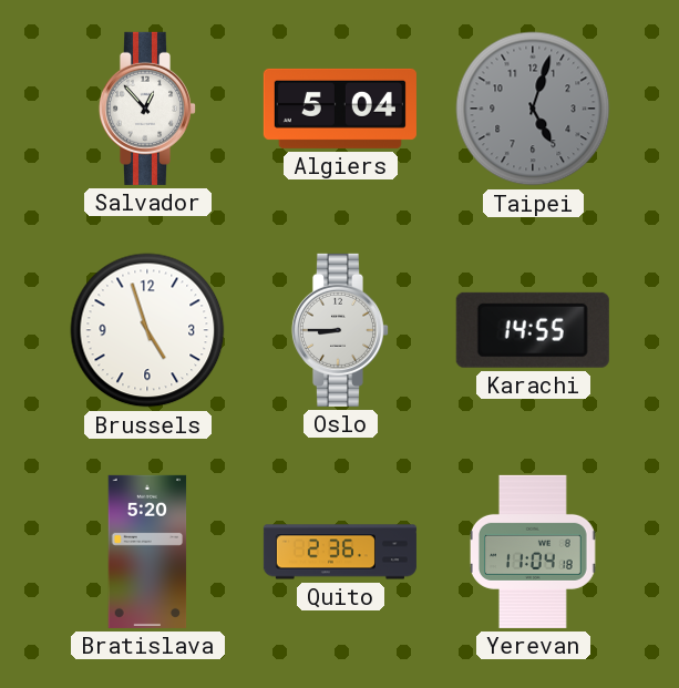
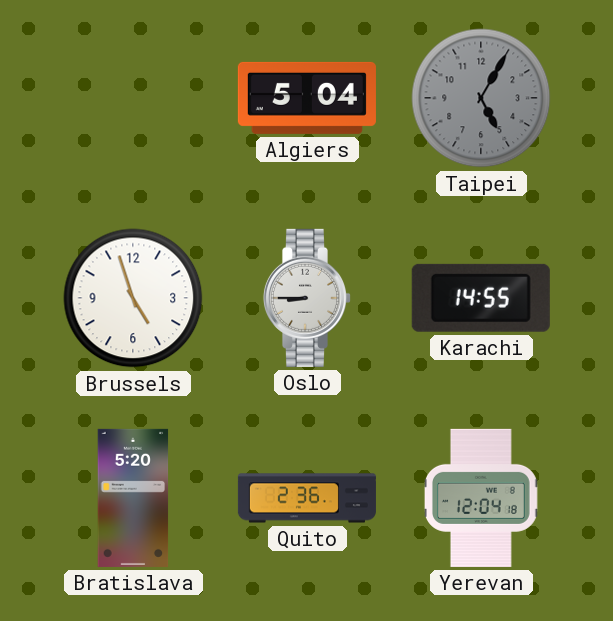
Salvador: 12:53 -> none
Taipei: 5:03 -> 5:05
Yerevan: 11:04 -> 12:04
